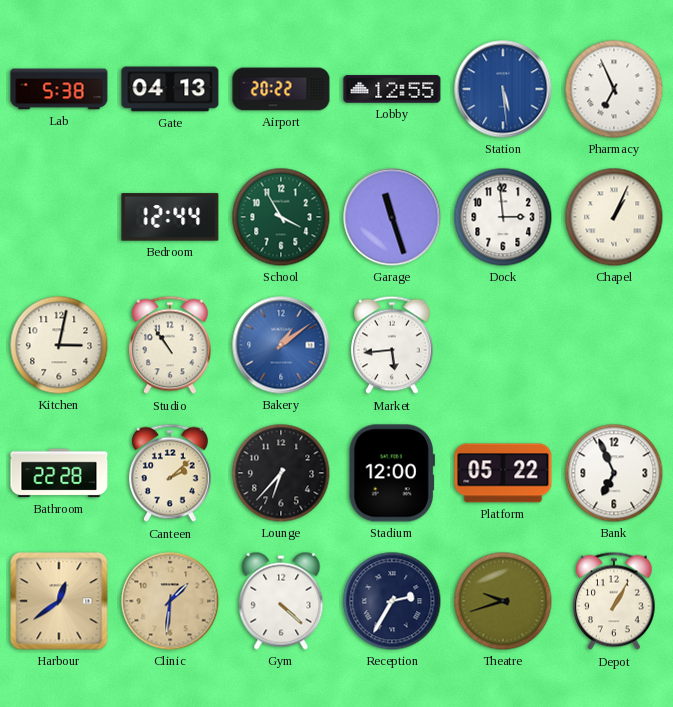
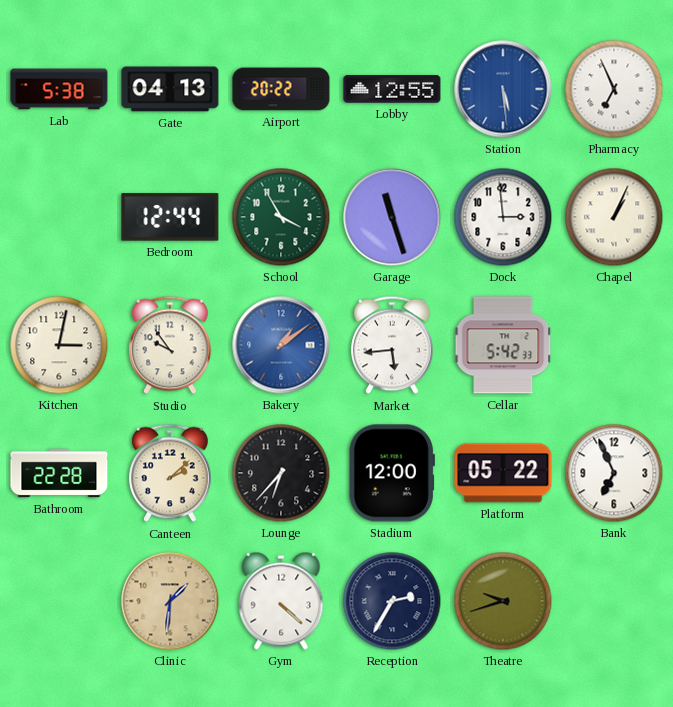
Studio: 10:54 -> 9:54
Cellar: none -> 5:42
Harbour: 12:39 -> none
Depot: 1:05 -> none
